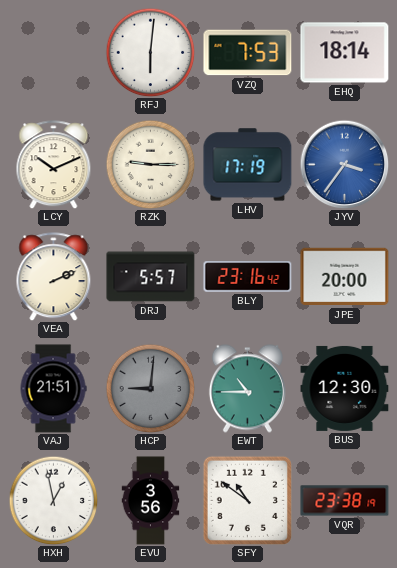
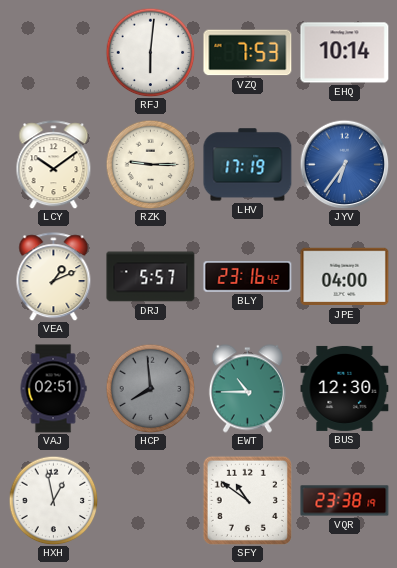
EHQ: 18:14 -> 10:14
LCY: 10:11 -> 10:09
JYV: 3:36 -> 6:36
VEA: 2:11 -> 1:11
JPE: 20:00 -> 04:00
VAJ: 21:51 -> 02:51
HCP: 9:01 -> 7:59
EVU: 3:56 -> none
